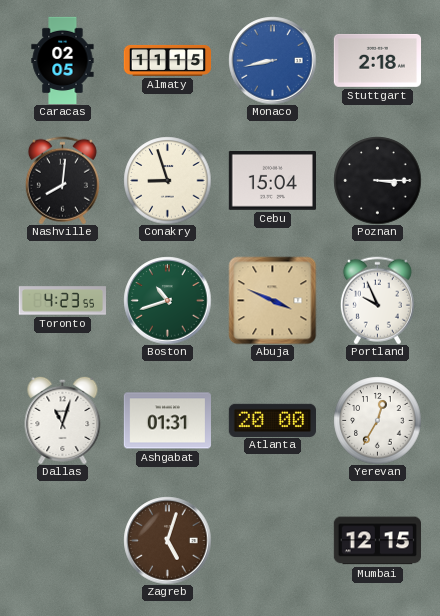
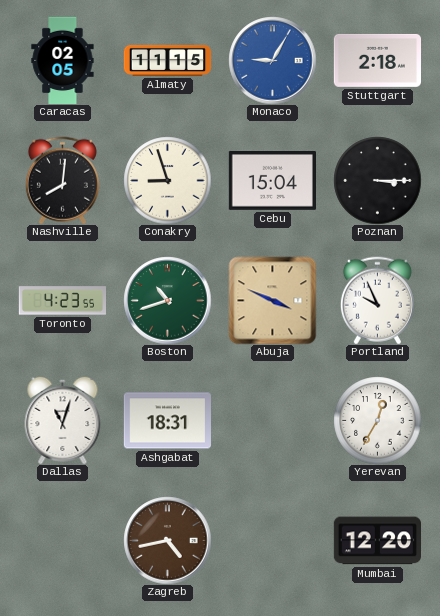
Monaco: 8:43 -> 9:05
Ashgabat: 01:31 -> 18:31
Atlanta: 20:00 -> none
Zagreb: 5:03 -> 4:43
Mumbai: 12:15 -> 12:20
